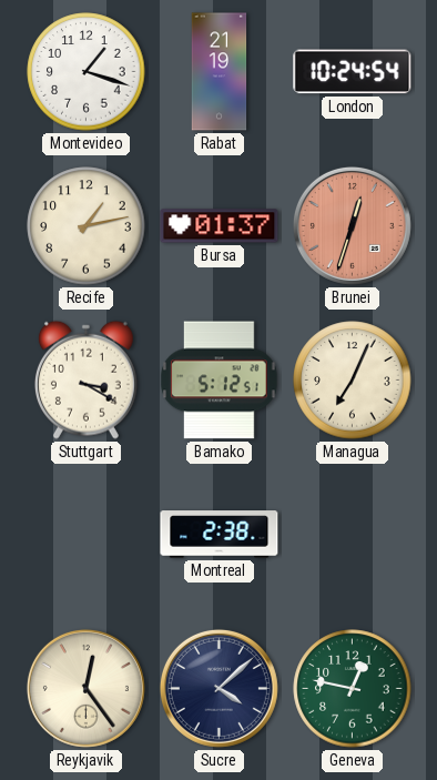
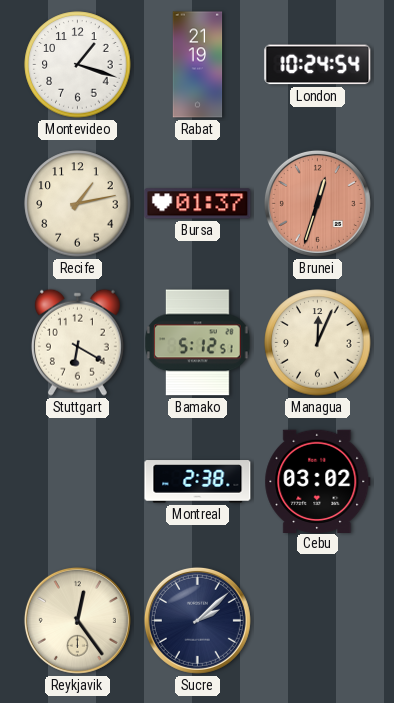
Stuttgart: 3:20 -> 6:20
Managua: 7:04 -> 12:04
Cebu: none -> 03:02
Sucre: 4:08 -> 2:08
Geneva: 12:47 -> none
